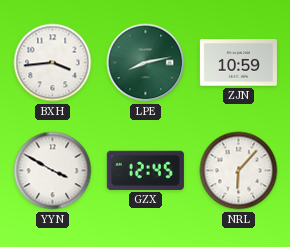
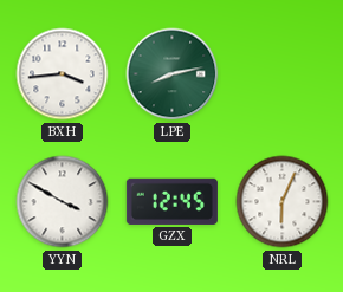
ZJN: 10:59 -> none
NRL: 6:07 -> 6:04
